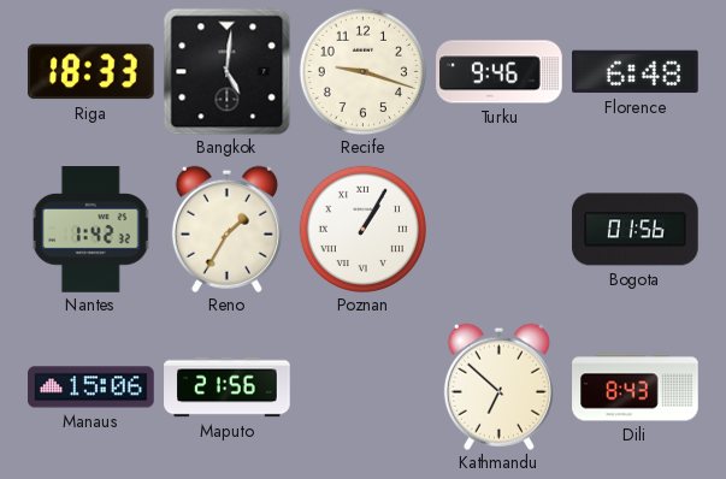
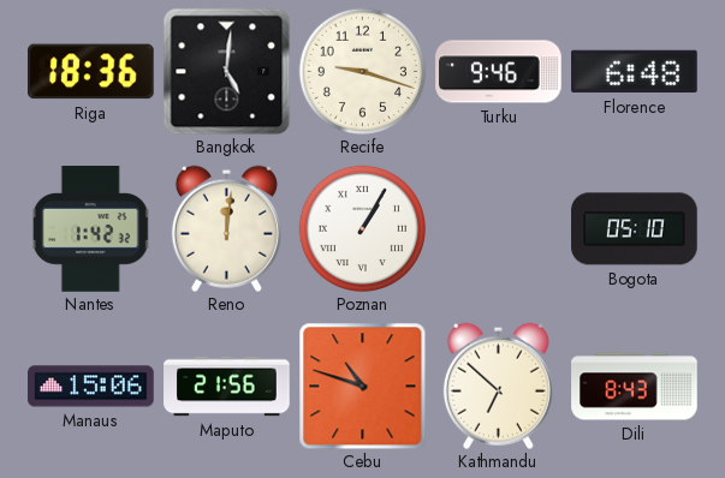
Riga: 18:33 -> 18:36
Reno: 1:35 -> 12:01
Bogota: 01:56 -> 05:10
Cebu: none -> 10:48
